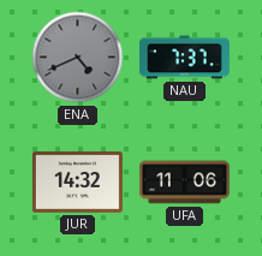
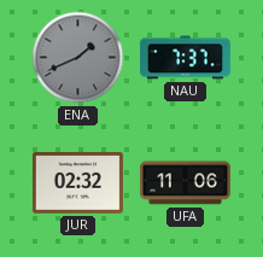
ENA: 4:41 -> 1:41
JUR: 14:32 -> 02:32
